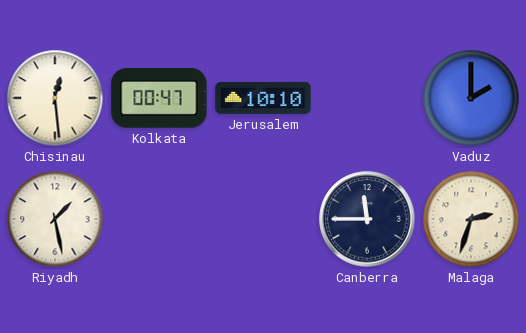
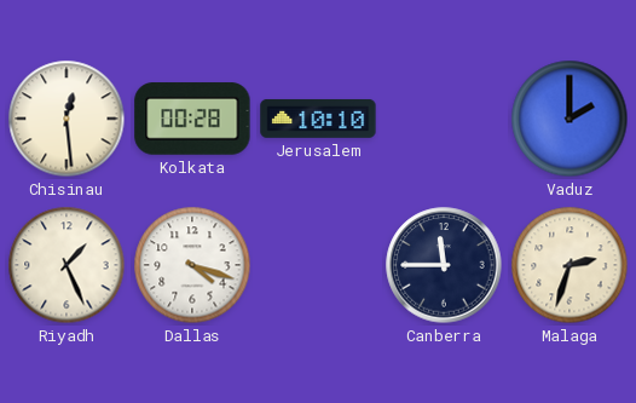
Kolkata: 00:47 -> 00:28
Riyadh: 1:28 -> 1:26
Dallas: none -> 4:18
